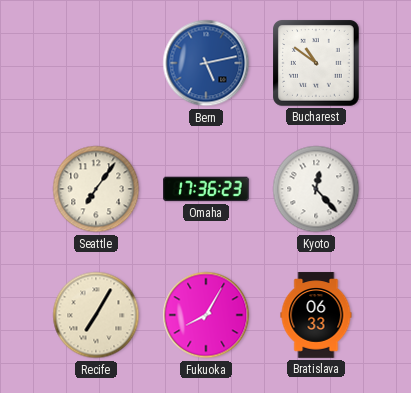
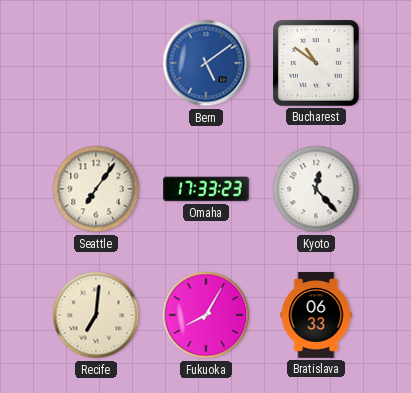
Bern: 5:13 -> 5:09
Omaha: 17:36 -> 17:33
Recife: 7:05 -> 7:01
